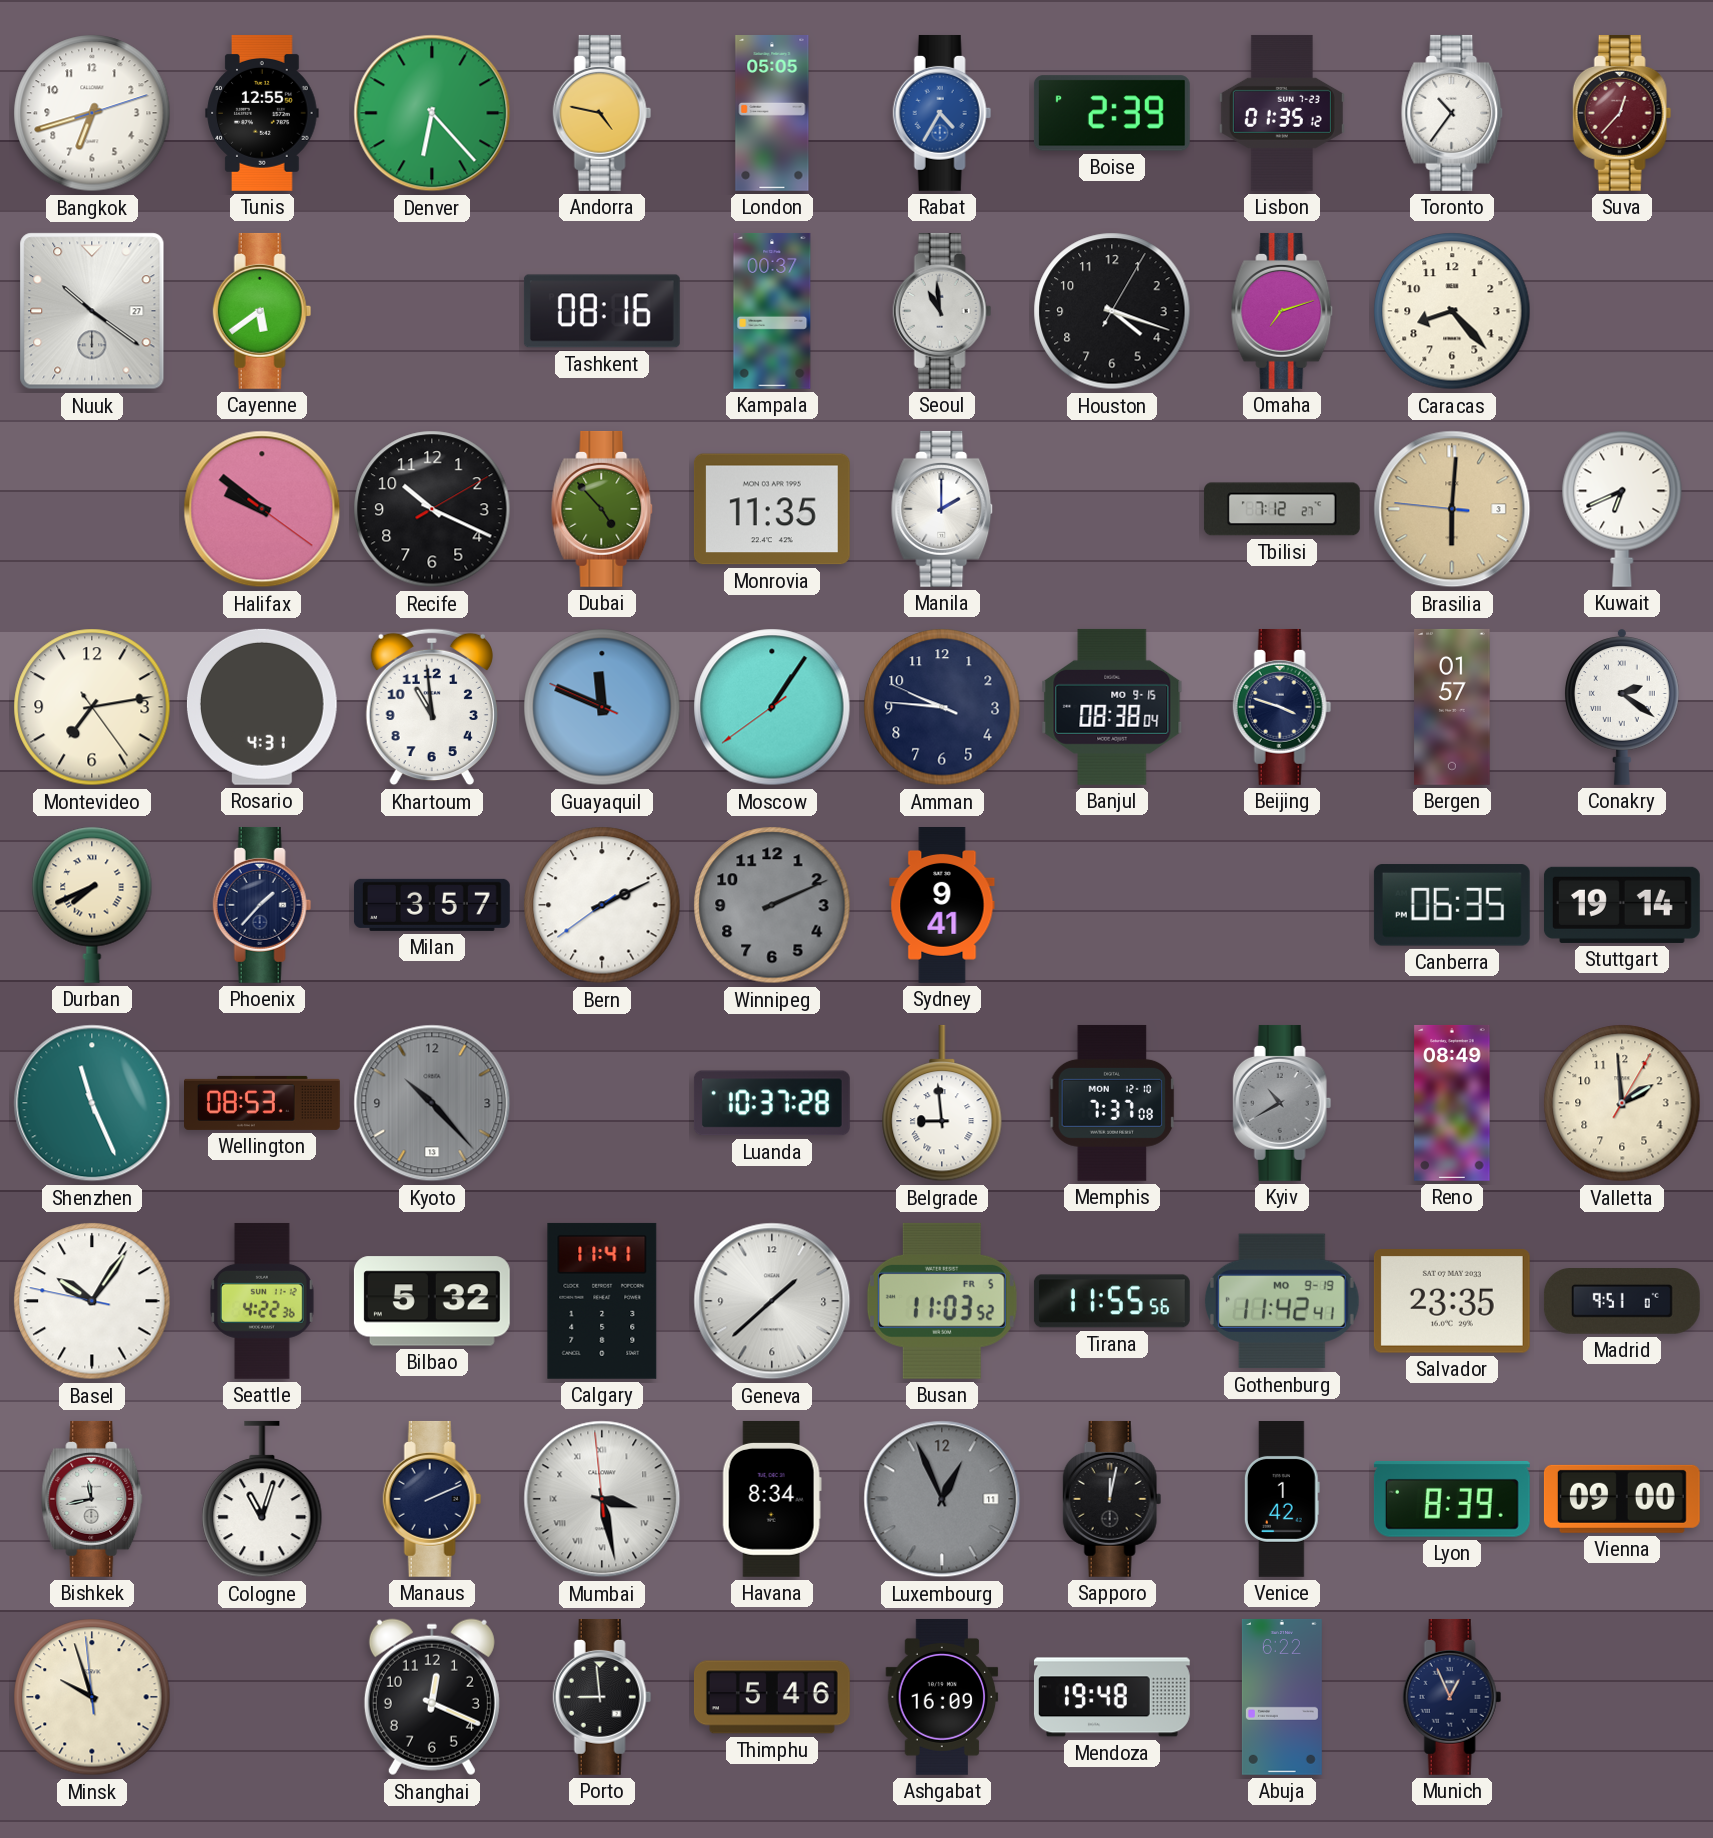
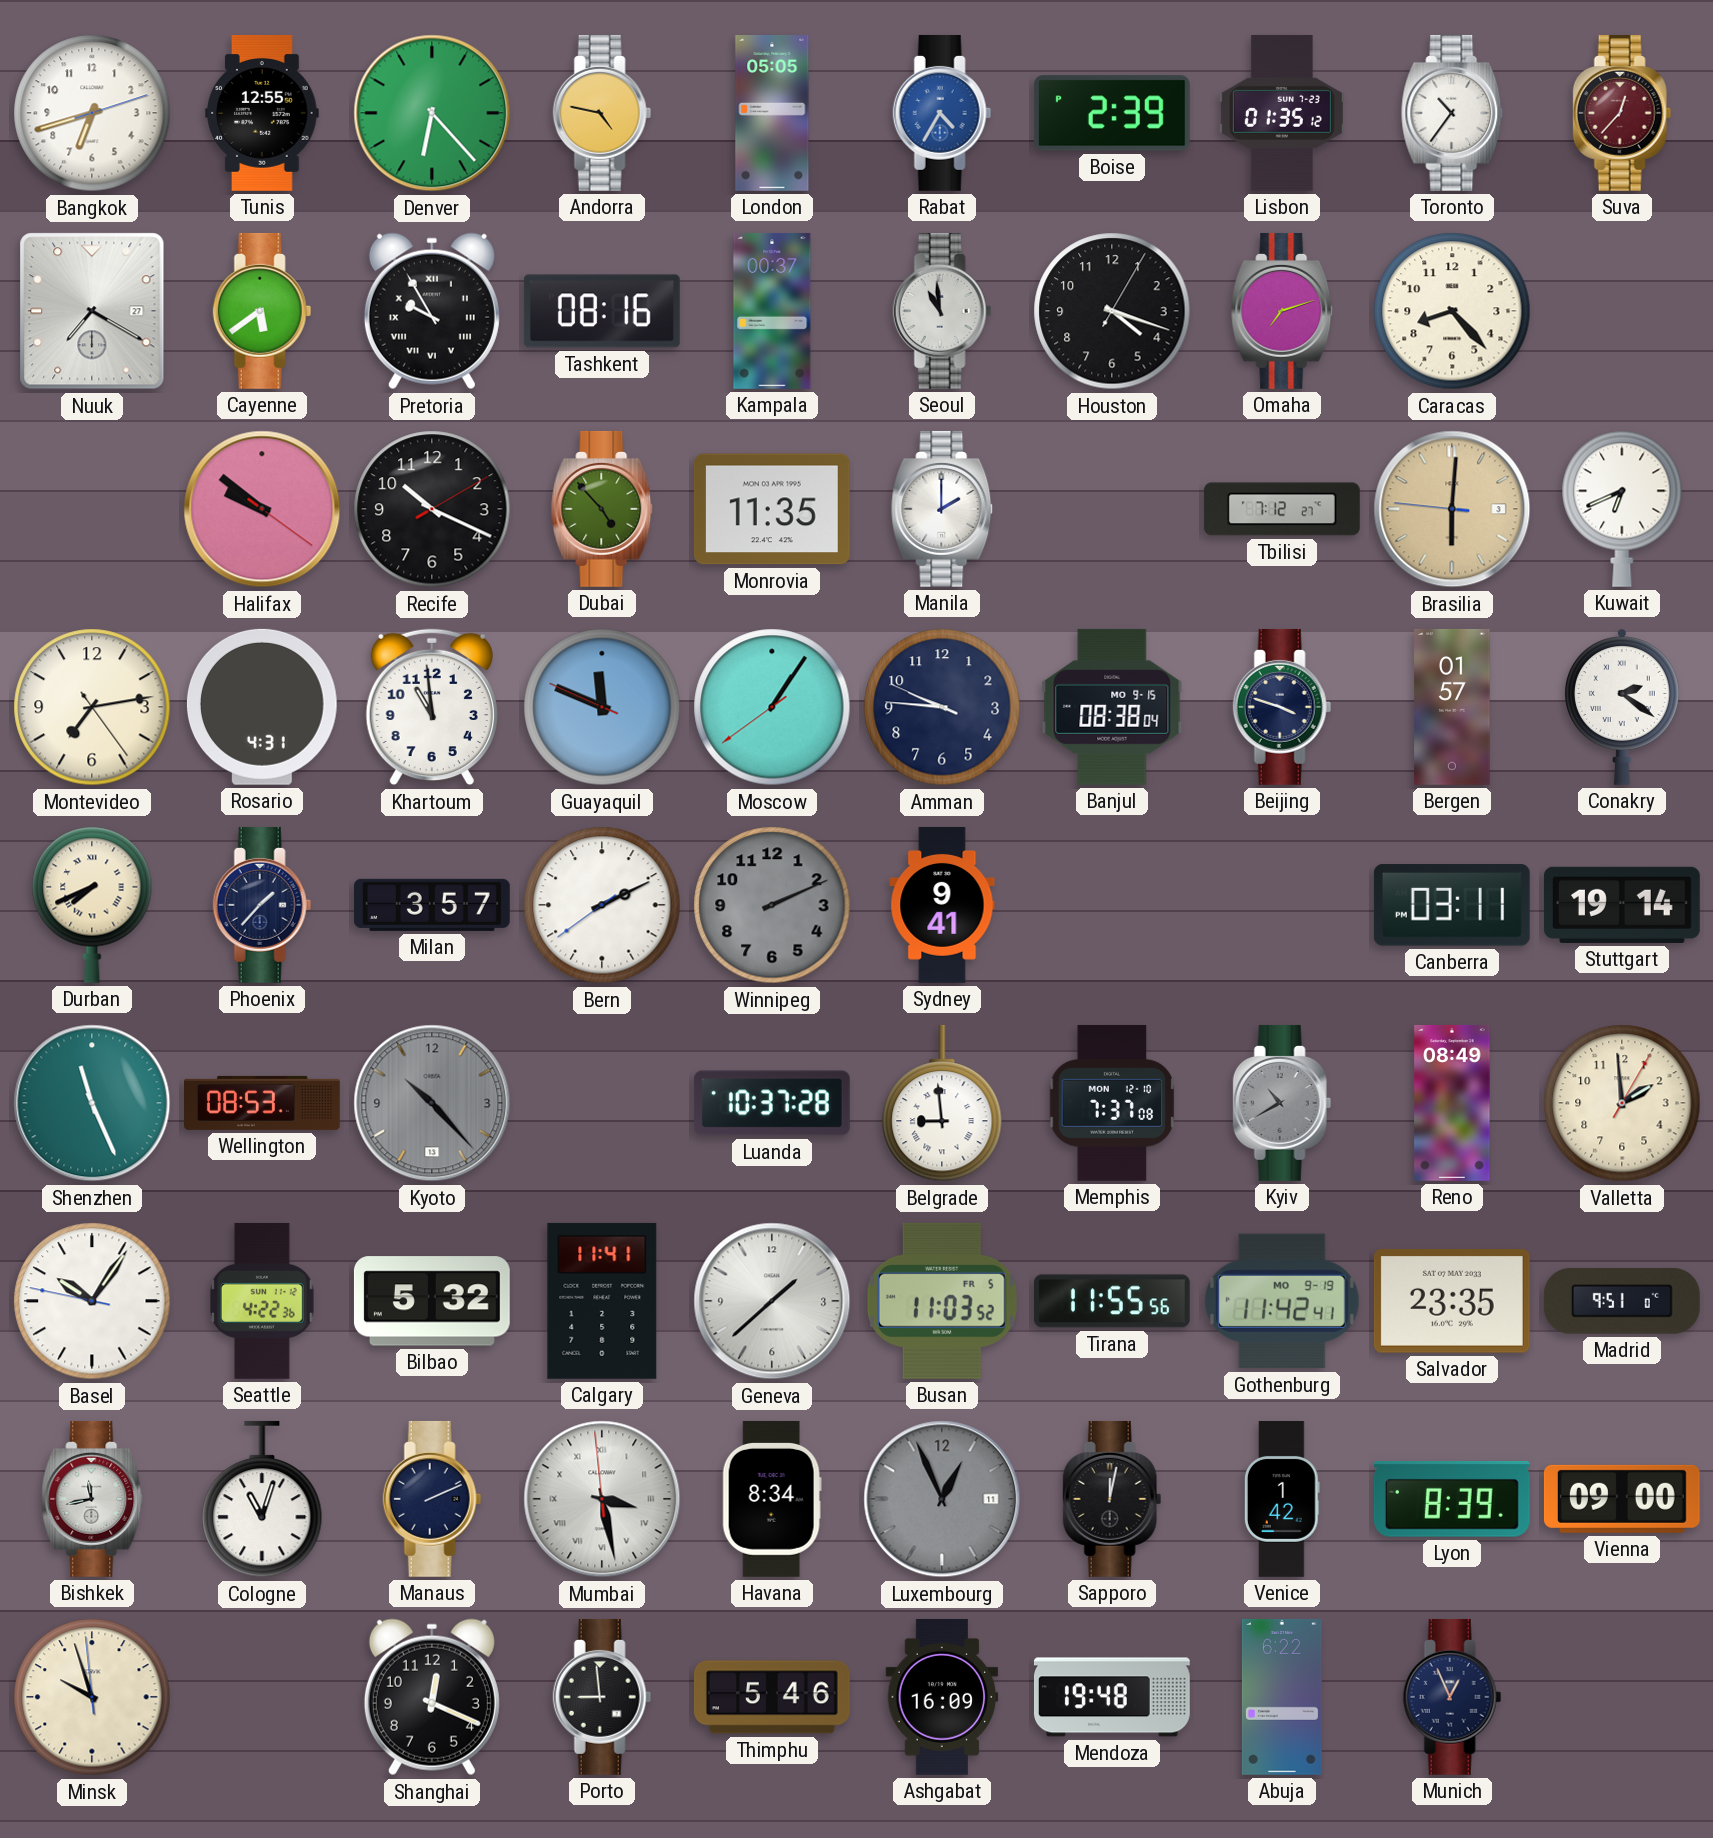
Nuuk: 10:21 -> 7:20
Pretoria: none -> 9:55
Canberra: 06:35 -> 03:11
